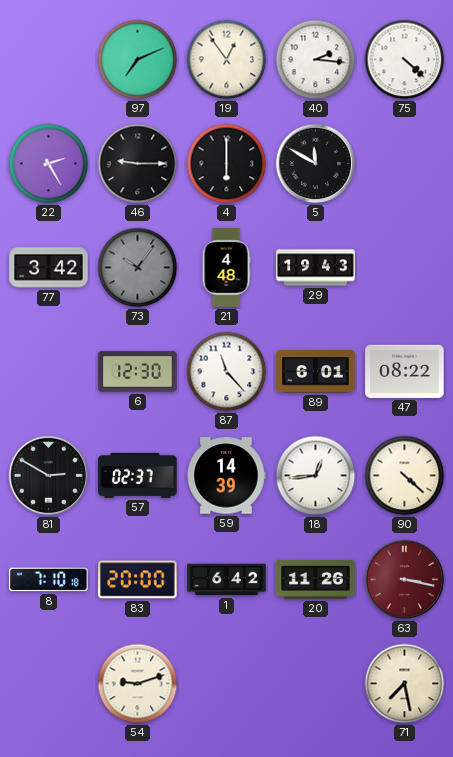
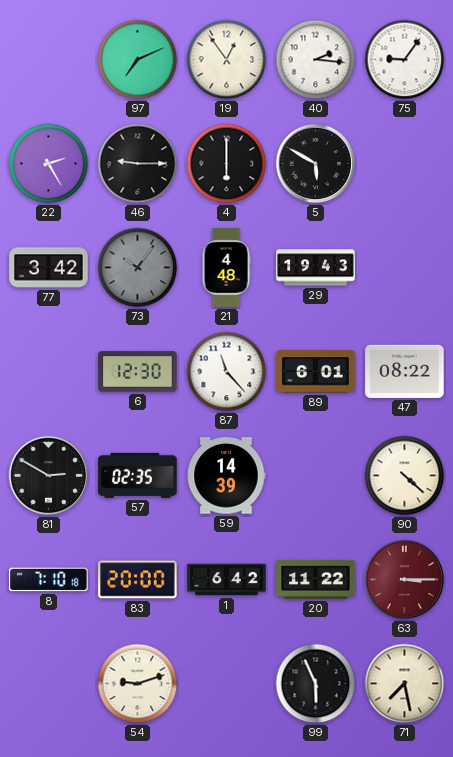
75: 4:22 -> 9:06
5: 11:50 -> 5:50
57: 02:37 -> 02:35
18: 12:44 -> none
20: 11:26 -> 11:22
63: 3:17 -> 3:15
99: none -> 5:56
